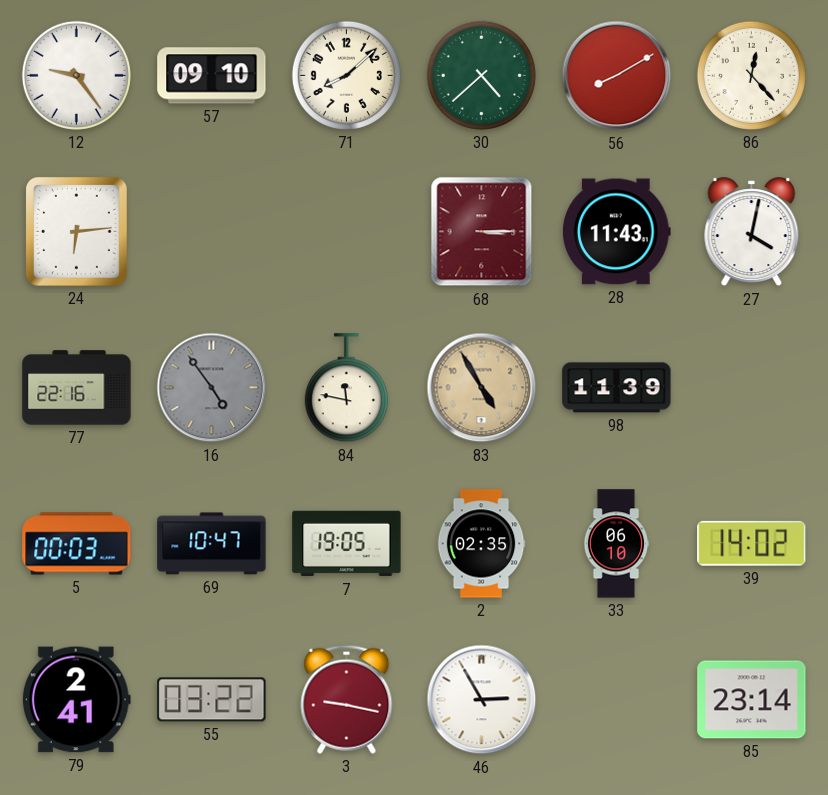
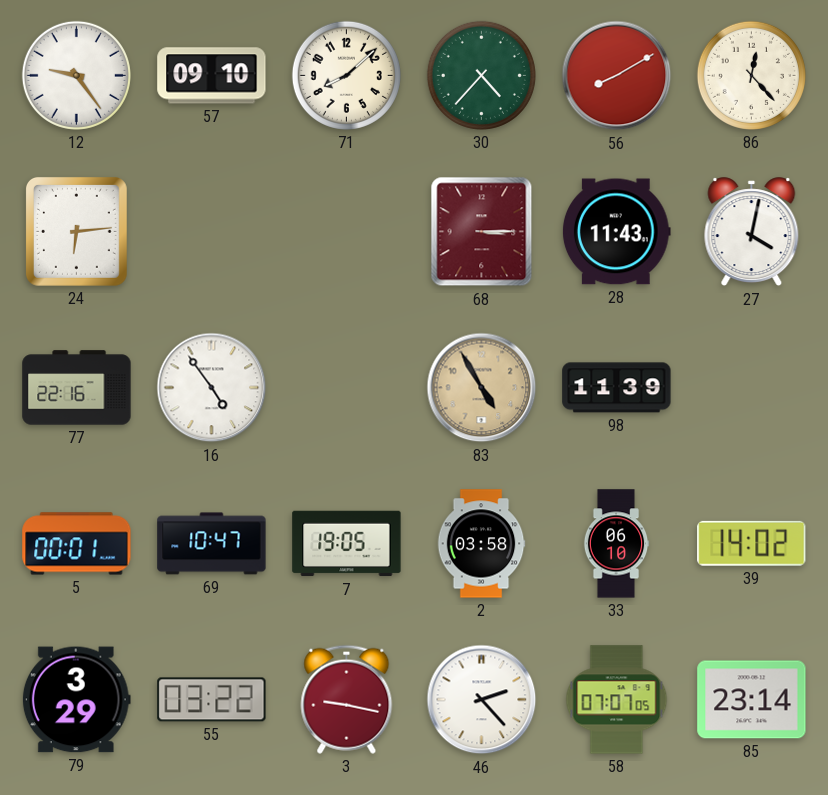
30: 4:38 -> 4:37
16 dial: grey -> white
84: 11:47 -> none
5: 00:03 -> 00:01
2: 02:35 -> 03:58
79: 2:41 -> 3:29
46: 2:55 -> 2:23
58: none -> 07:07
